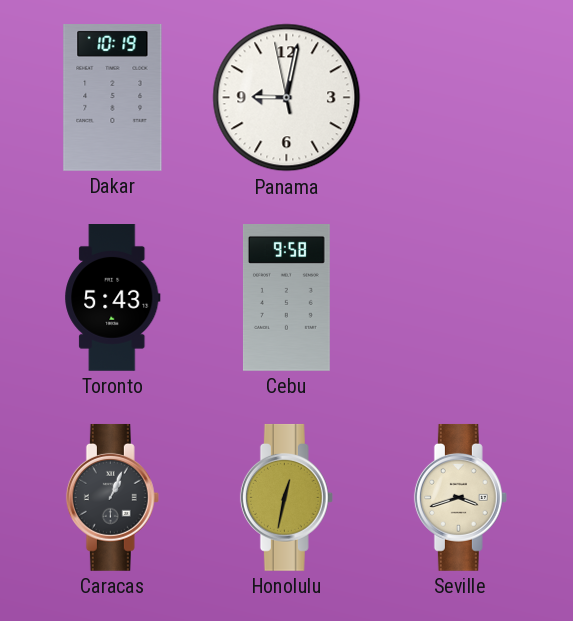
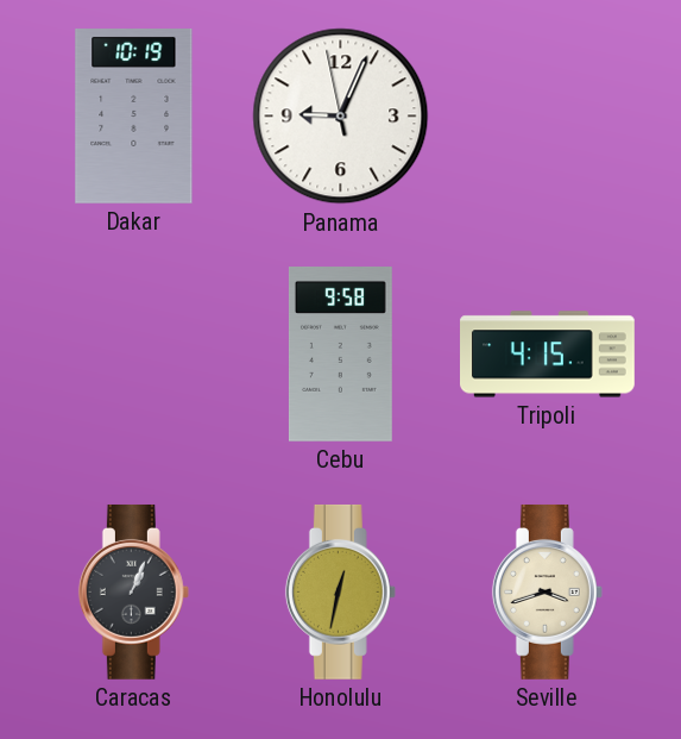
Panama: 9:01 -> 9:03
Toronto: 5:43 -> none
Tripoli: none -> 4:15
